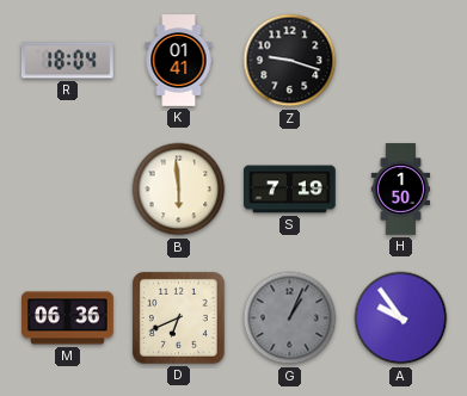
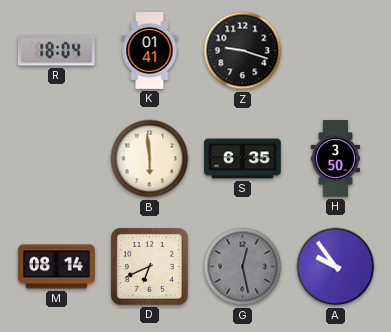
S: 7:19 -> 6:35
H: 1:50 -> 3:50
M: 06:36 -> 08:14
G: 1:04 -> 12:28
